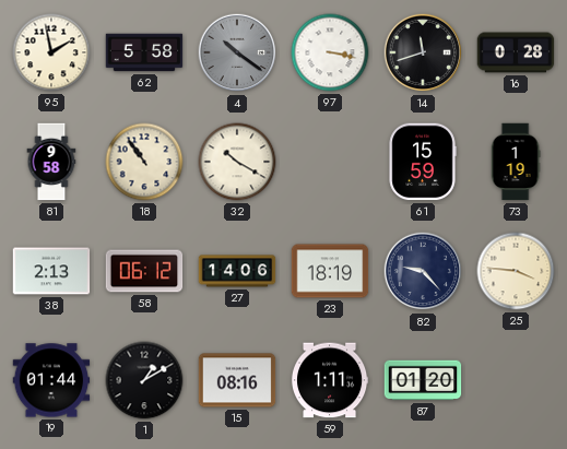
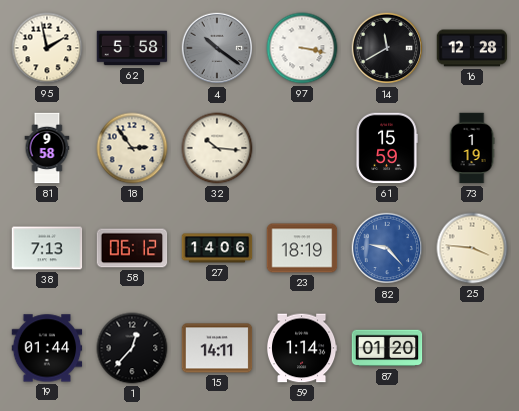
14: 11:42 -> 11:40
16: 0:28 -> 12:28
18: 10:54 -> 2:54
32: 10:20 -> 10:16
38: 2:13 -> 7:13
82 dial: navy -> blue
1: 1:10 -> 12:37
15: 08:16 -> 14:11
59: 1:11 -> 1:14
